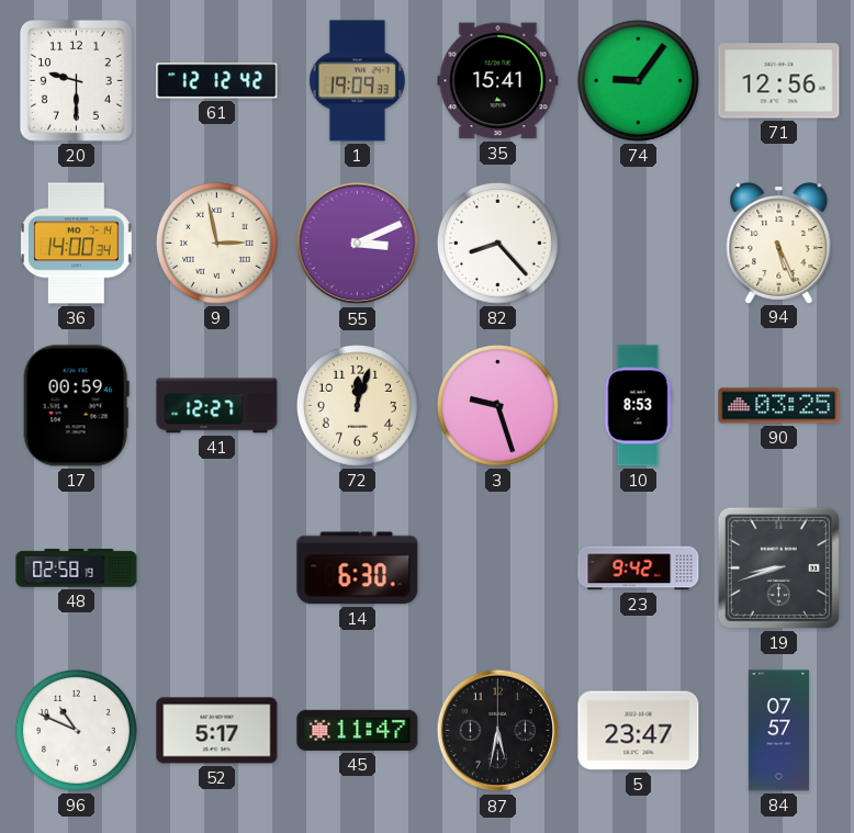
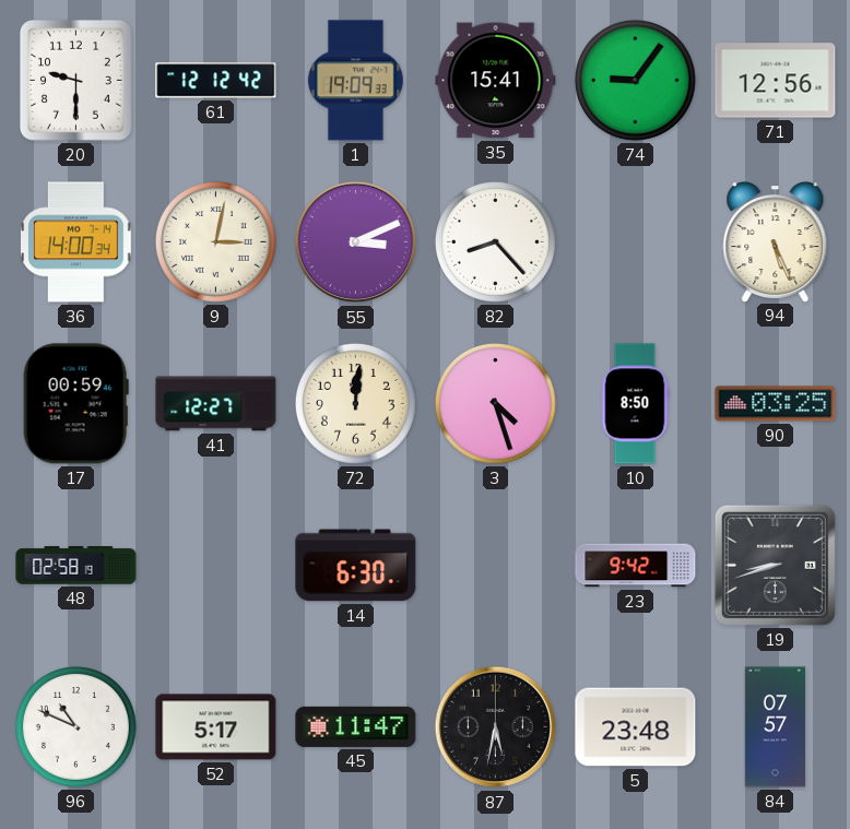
9: 2:58 -> 3:02
72: 12:03 -> 12:01
3: 9:27 -> 4:27
10: 8:53 -> 8:50
5: 23:47 -> 23:48
